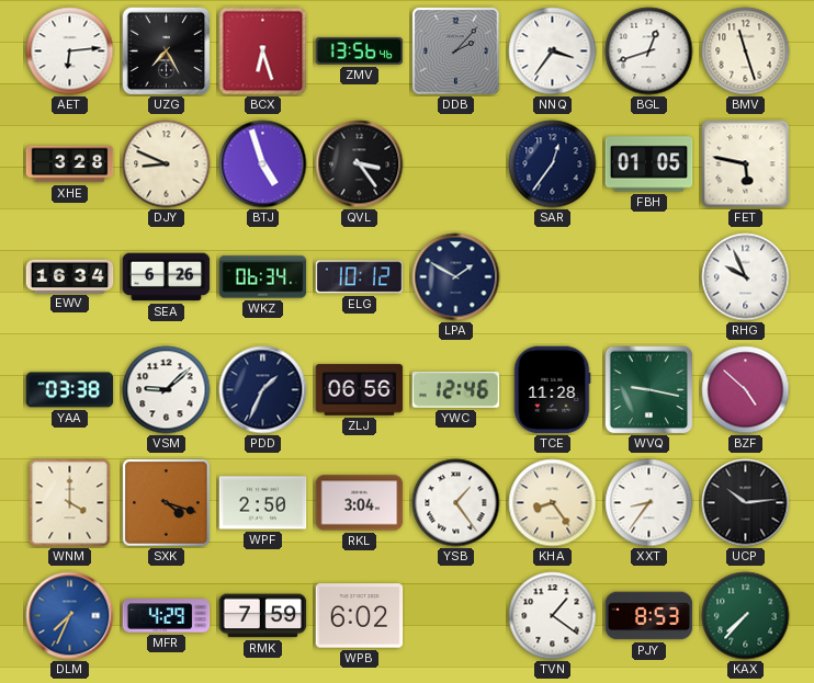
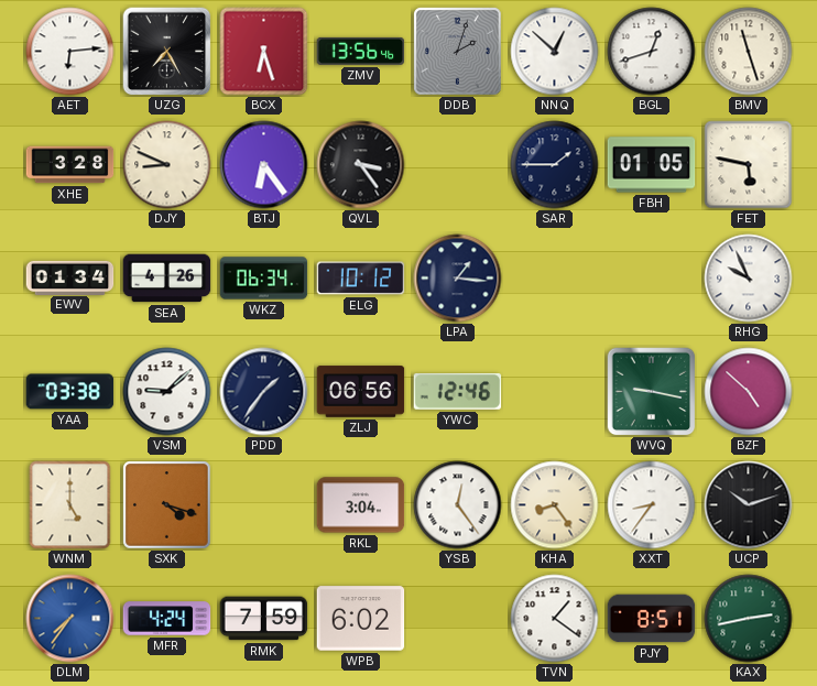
DDB: 2:07 -> 2:03
NNQ: 3:36 -> 12:52
BTJ: 4:57 -> 6:24
SAR: 12:36 -> 1:45
EWV: 16:34 -> 01:34
SEA: 6:26 -> 4:26
LPA: 1:50 -> 1:16
PDD: 1:34 -> 1:36
TCE: 11:28 -> none
WNM: 4:00 -> 5:00
WPF: 2:50 -> none
YSB: 1:24 -> 12:24
UCP: 10:14 -> 10:12
DLM: 7:34 -> 7:36
MFR: 4:29 -> 4:24
PJY: 8:53 -> 8:51
KAX: 7:37 -> 2:43
